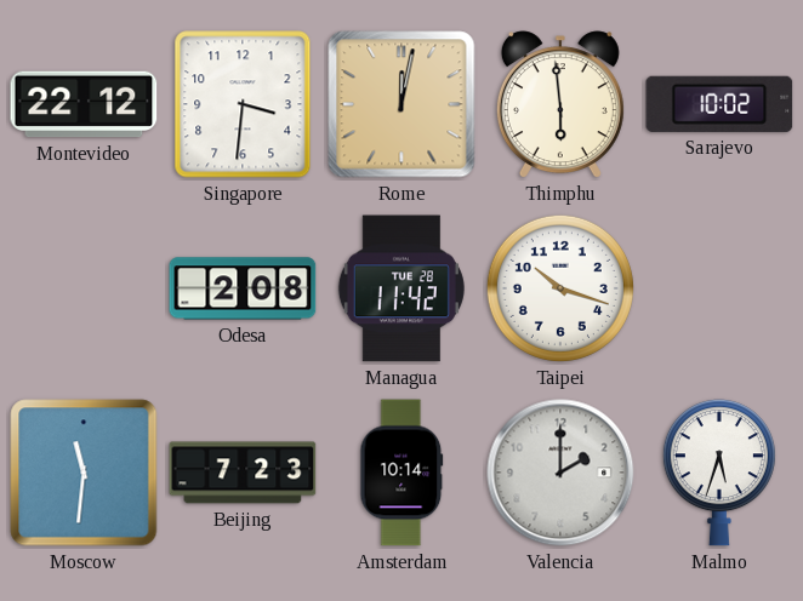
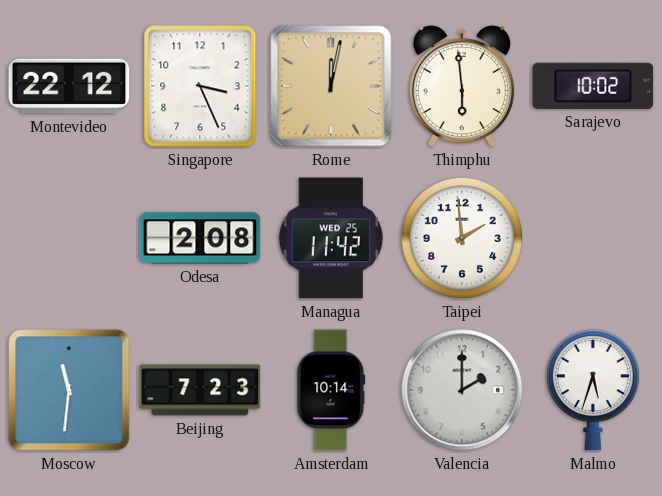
Singapore: 3:31 -> 3:26
Managua date: TUE 28 -> WED 25
Taipei: 10:18 -> 1:59
